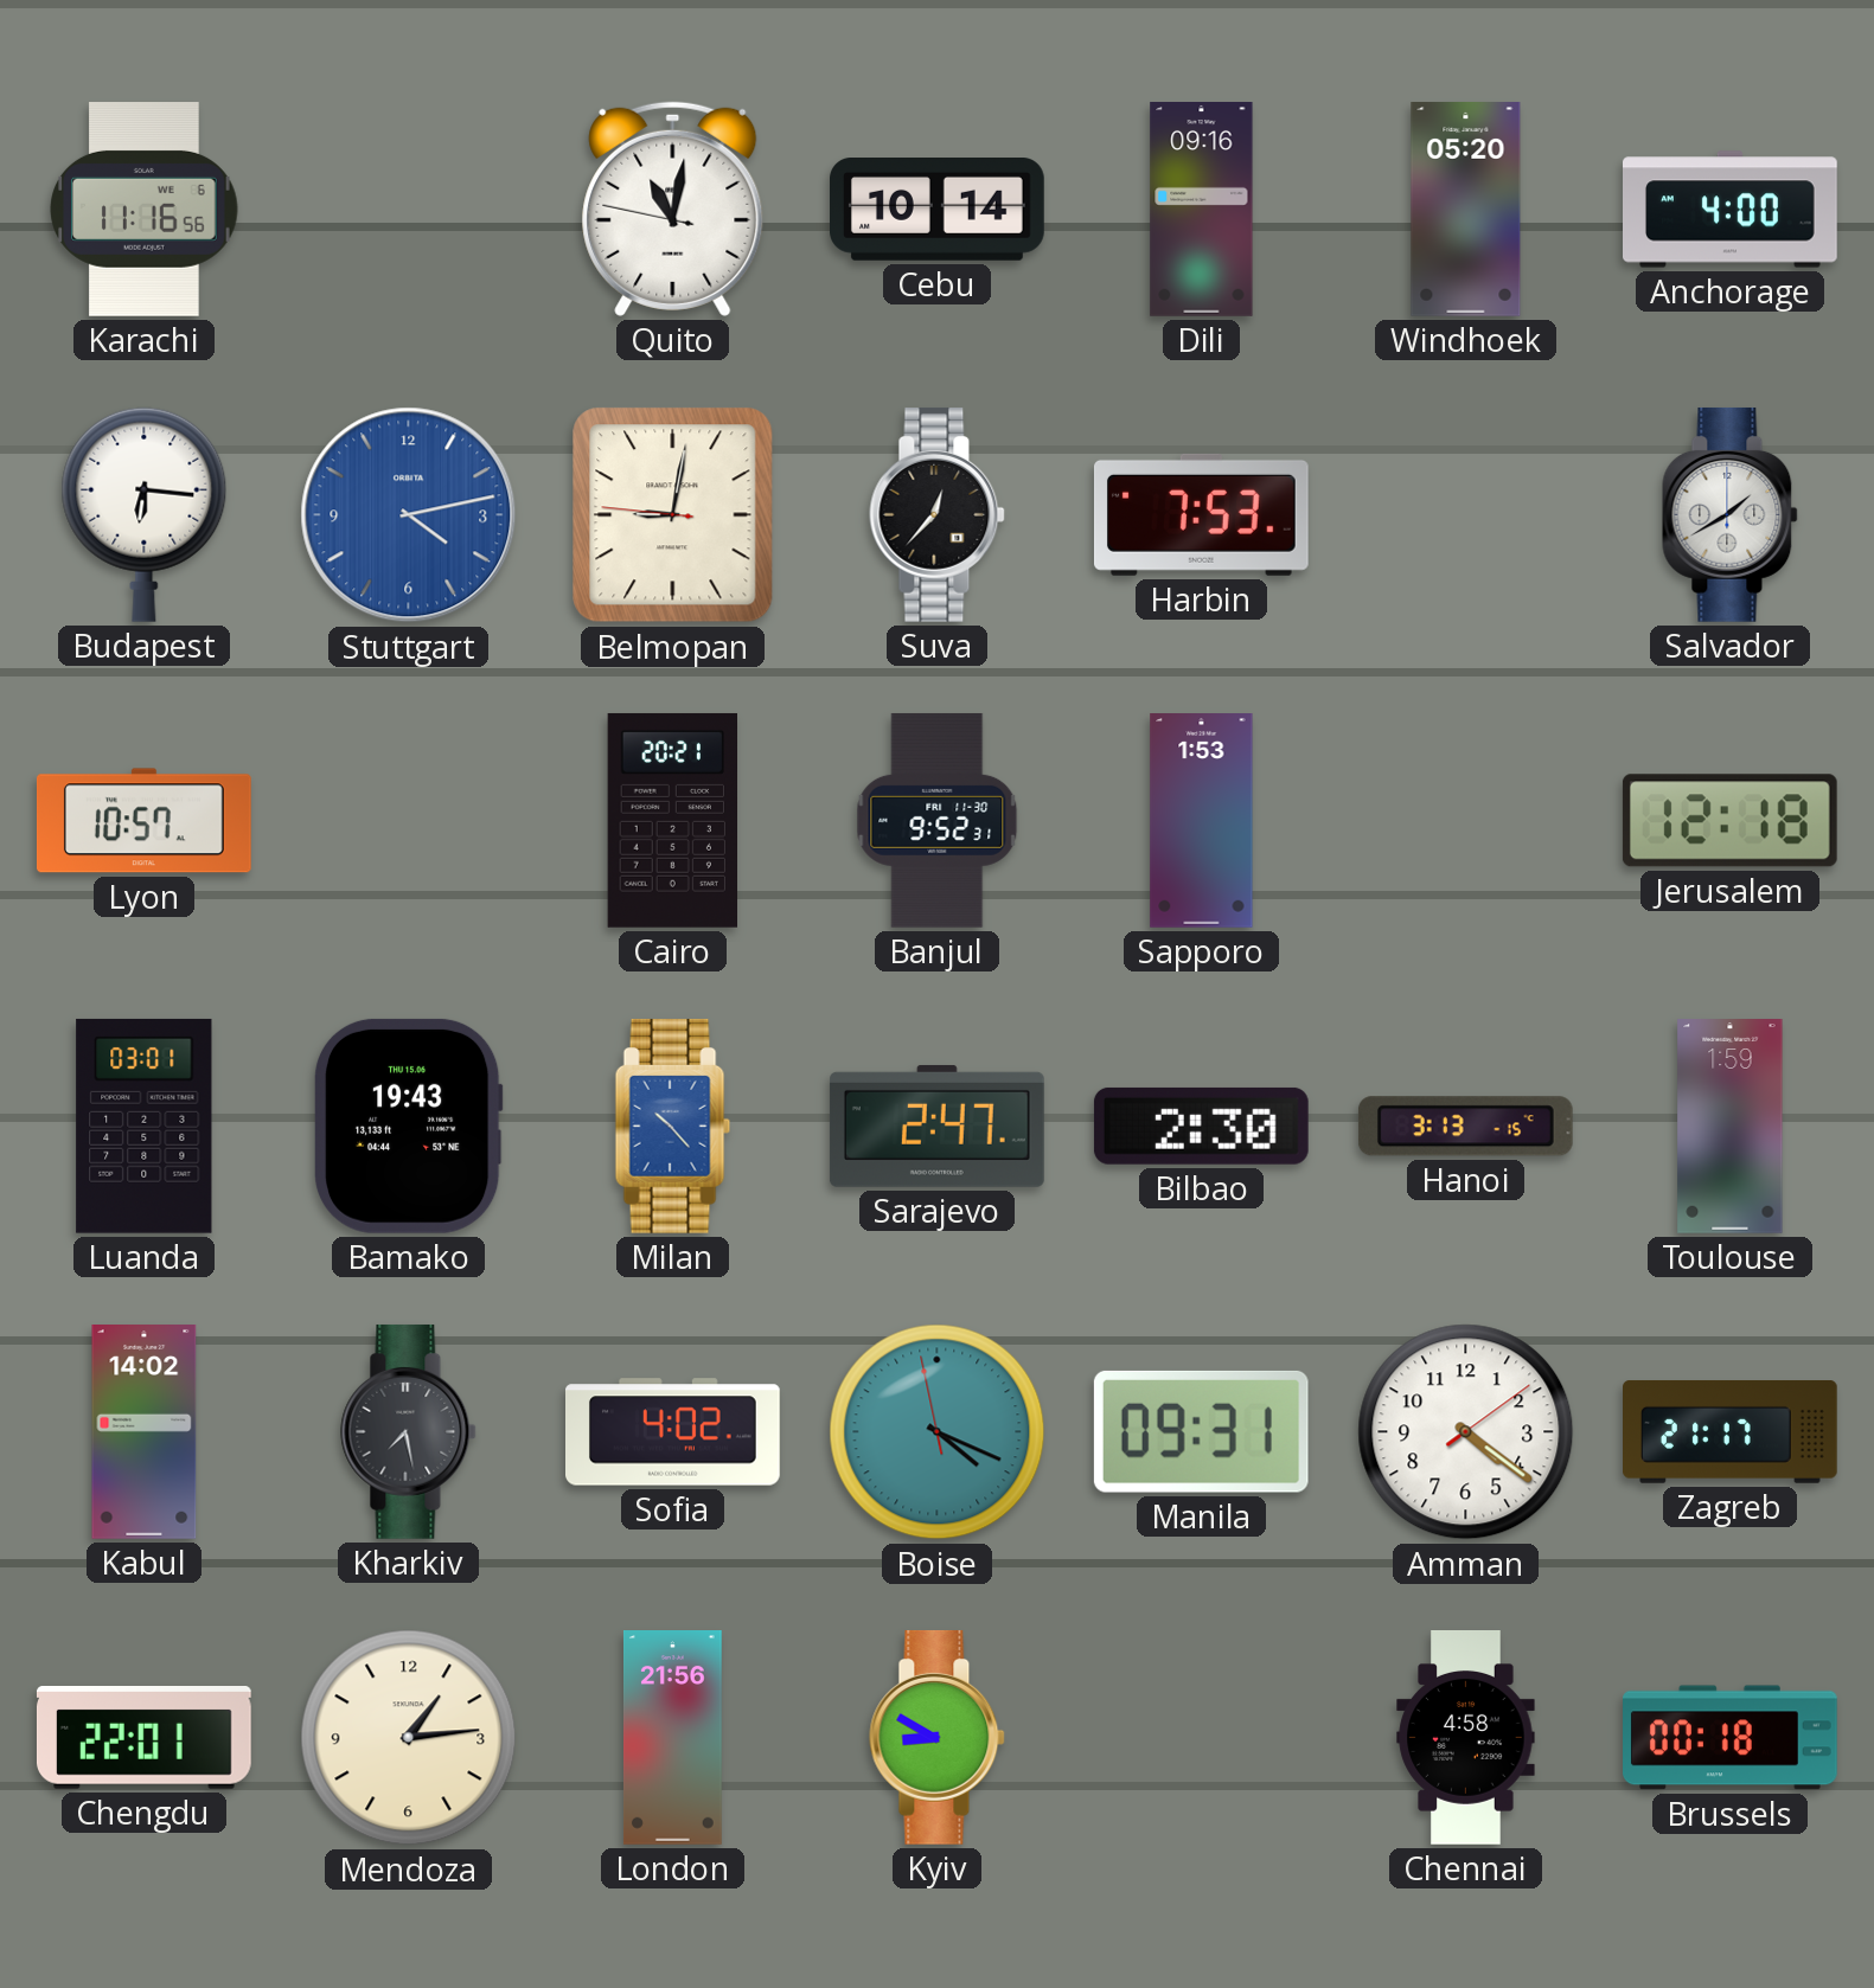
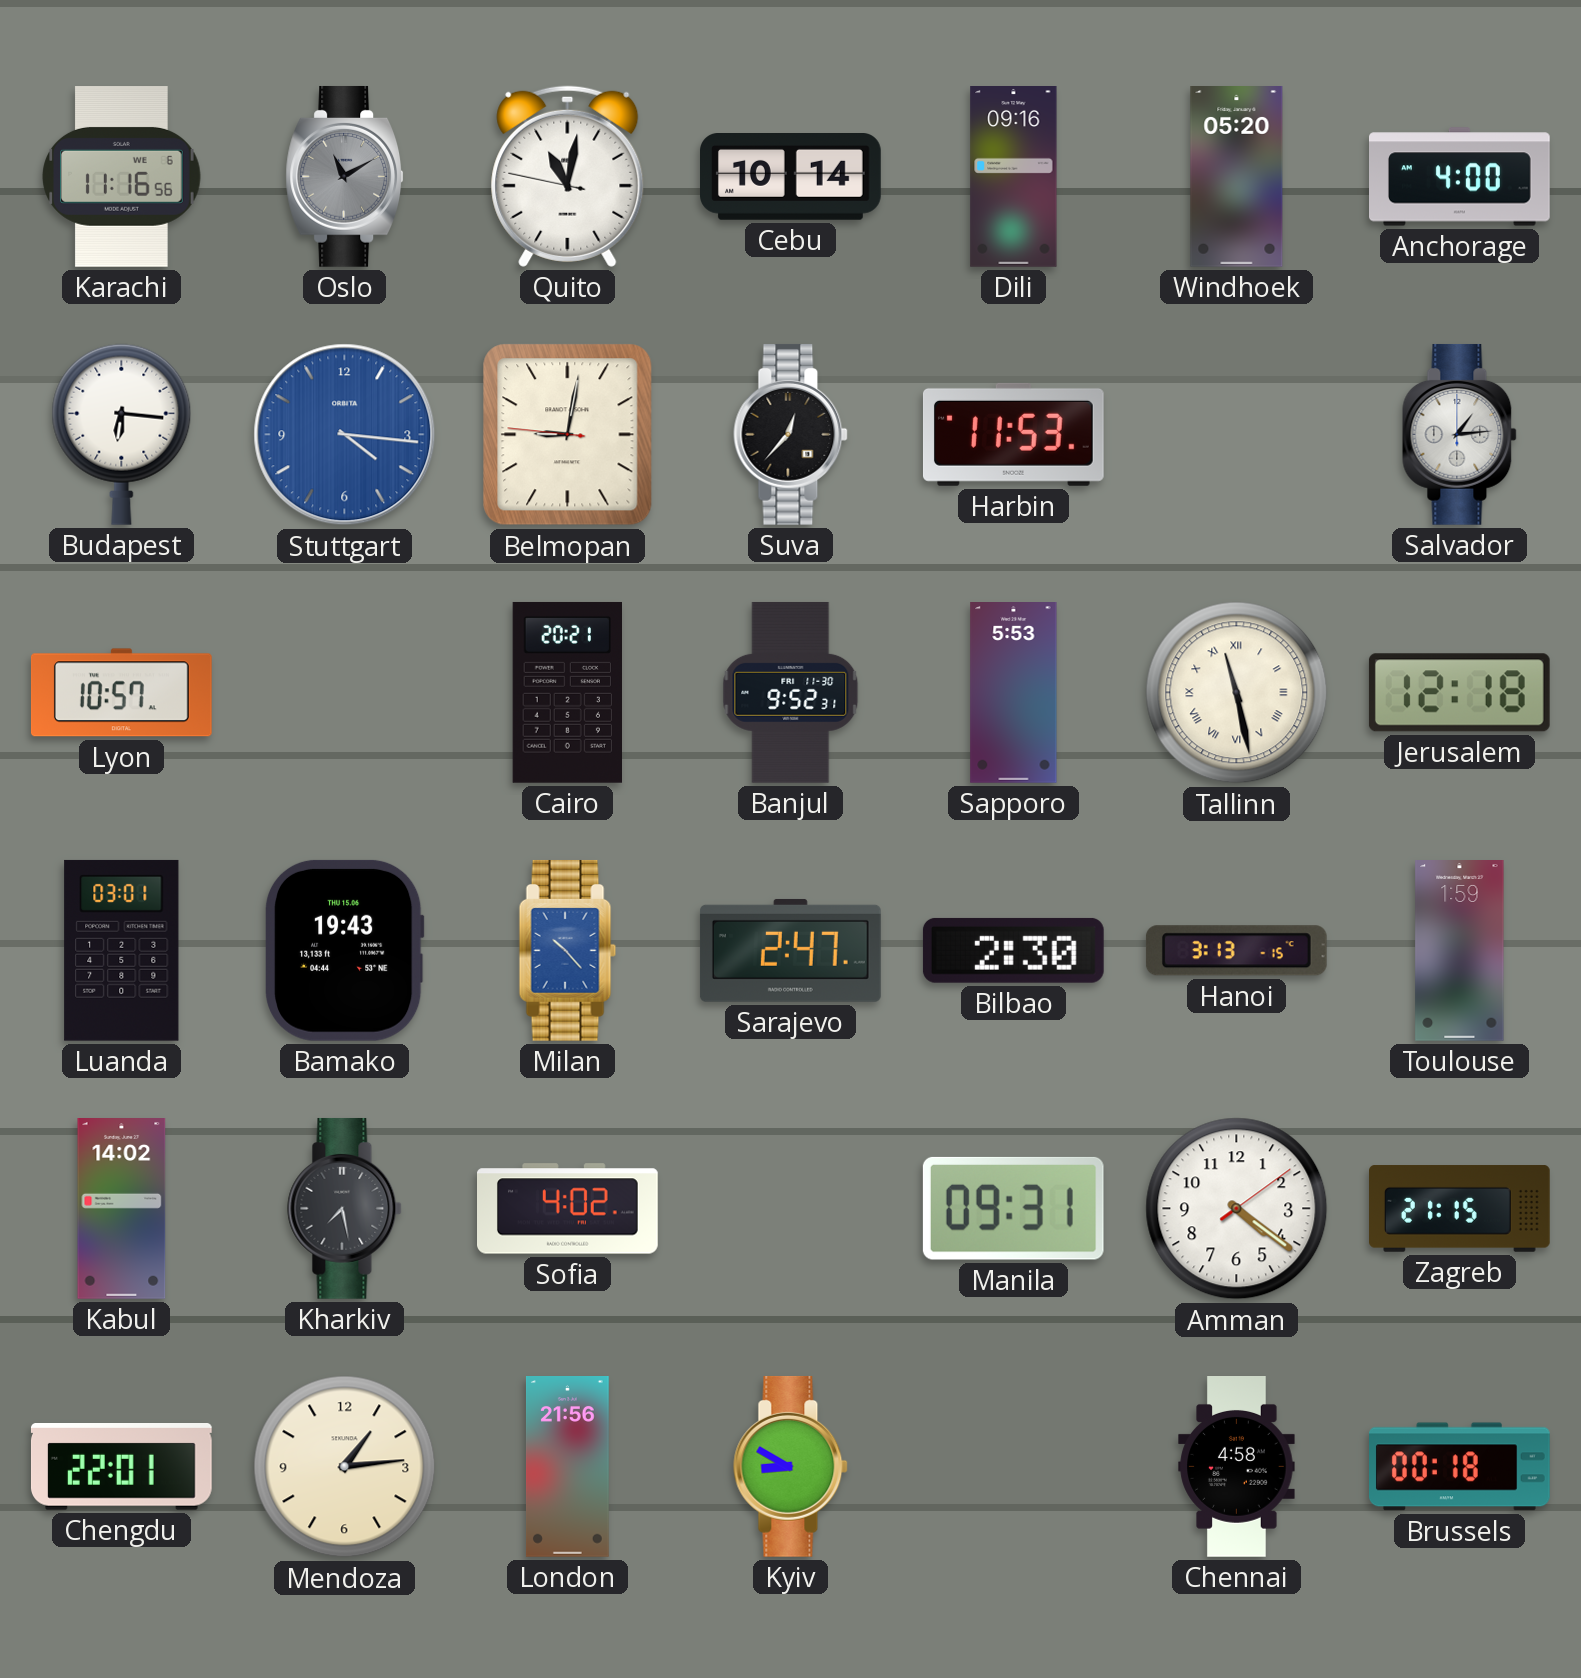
Oslo: none -> 11:10
Stuttgart: 4:13 -> 4:16
Harbin: 7:53 -> 11:53
Salvador: 1:40 -> 1:14
Sapporo: 1:53 -> 5:53
Tallinn: none -> 11:28
Boise: 4:18 -> none
Zagreb: 21:17 -> 21:15
